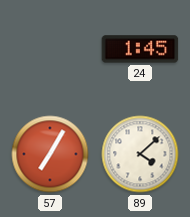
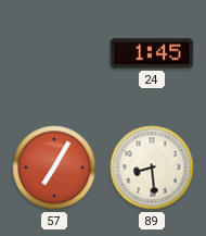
89: 4:08 -> 8:29
